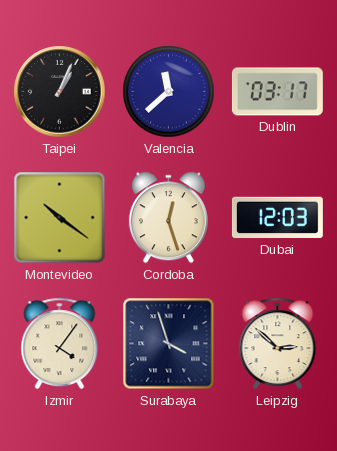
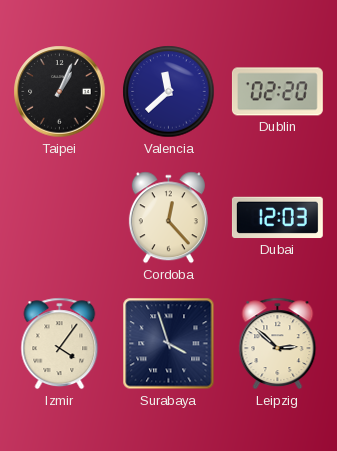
Dublin: 03:17 -> 02:20
Montevideo: 10:21 -> none
Cordoba: 12:27 -> 12:23
